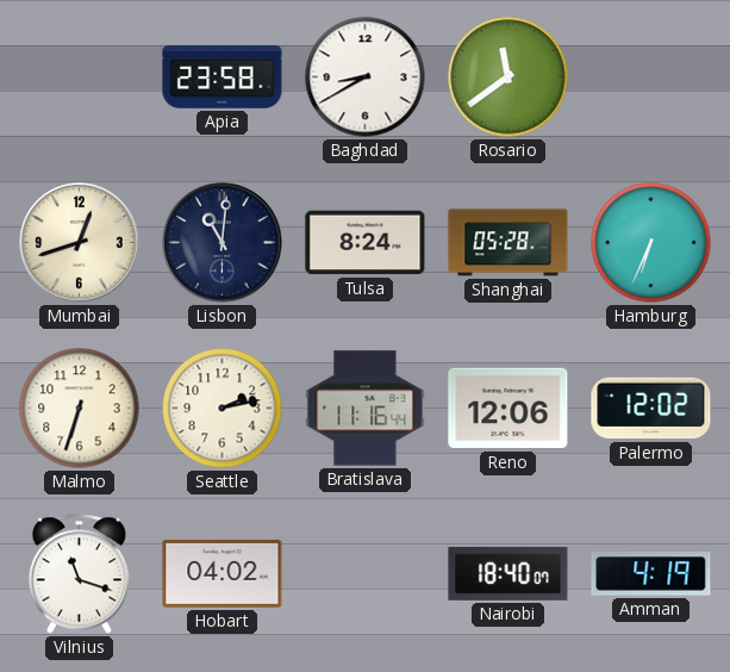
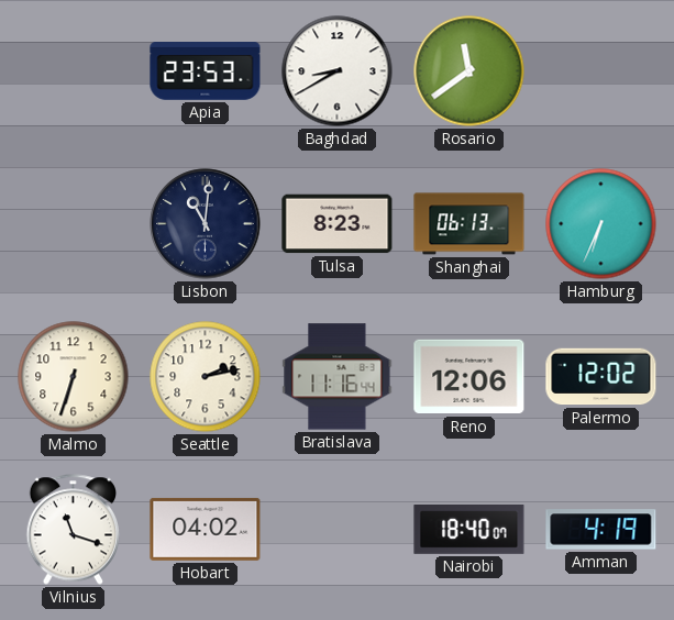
Apia: 23:58 -> 23:53
Mumbai: 12:42 -> none
Tulsa: 8:24 -> 8:23
Shanghai: 05:28 -> 06:13
